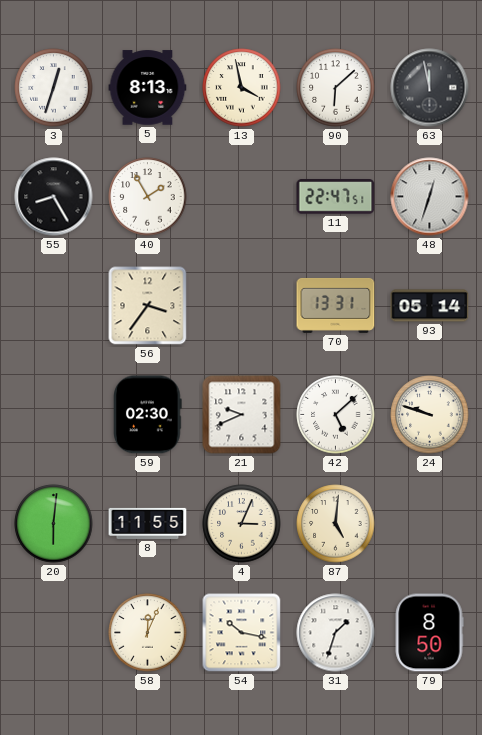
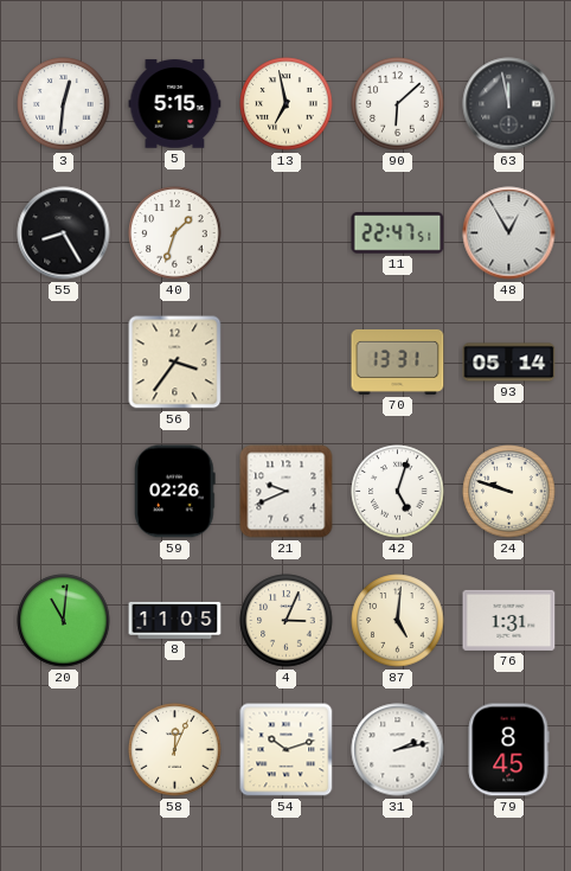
3: 12:33 -> 12:31
5: 8:13 -> 5:15
13: 3:58 -> 6:58
40: 1:55 -> 1:33
48: 12:33 -> 12:55
59: 02:30 -> 02:26
42: 5:08 -> 5:03
20: 6:01 -> 11:01
8: 11:55 -> 11:05
76: none -> 1:31
54: 10:17 -> 10:12
31: 1:33 -> 2:13
79: 8:50 -> 8:45
